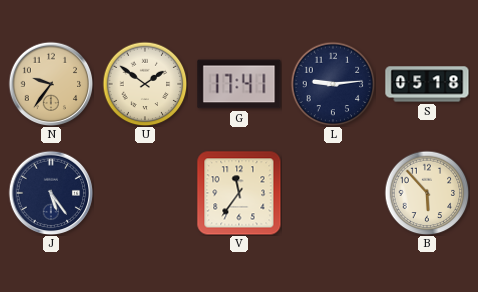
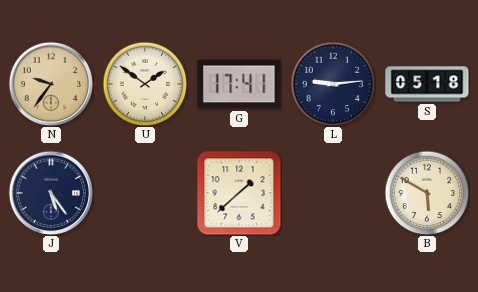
V: 11:36 -> 1:38
B: 5:53 -> 5:50
